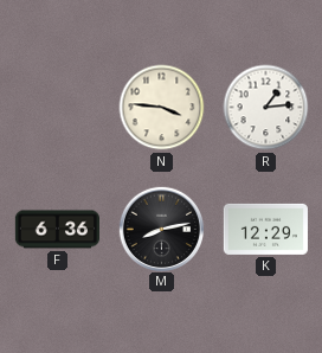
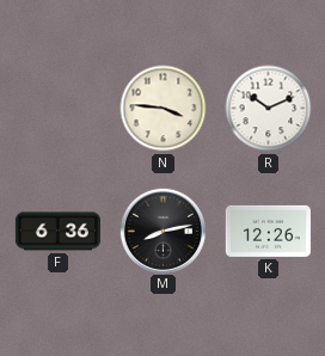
R: 1:14 -> 10:11
K: 12:29 -> 12:26
